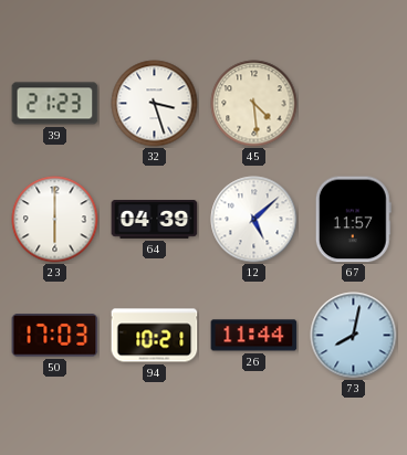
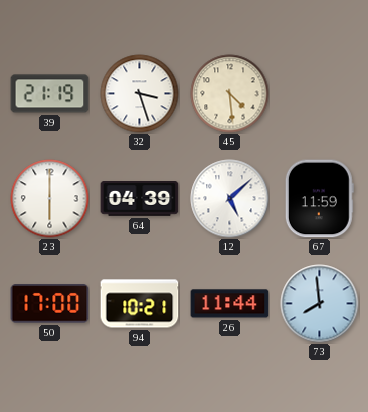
39: 21:23 -> 21:19
67: 11:57 -> 11:59
50: 17:03 -> 17:00
73: 8:02 -> 7:59
